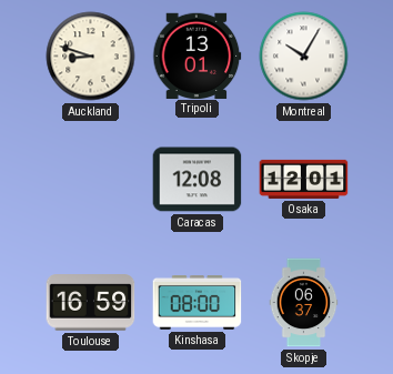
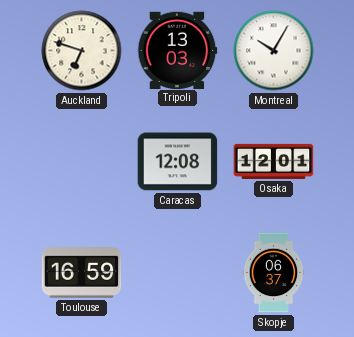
Auckland: 8:48 -> 6:48
Tripoli: 13:01 -> 13:03
Kinshasa: 08:00 -> none
